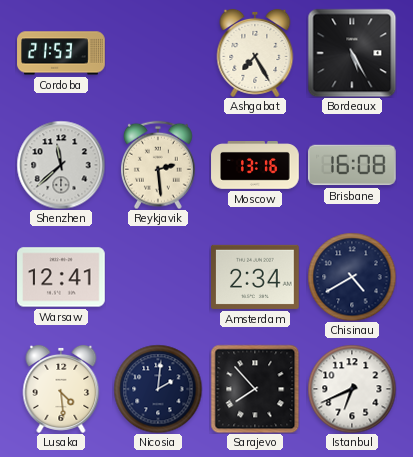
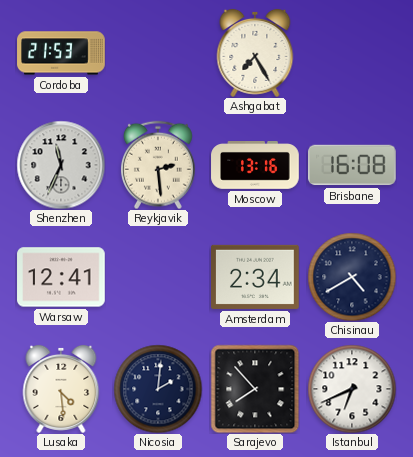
Bordeaux: 5:25 -> none
Shenzhen: 11:38 -> 11:34
